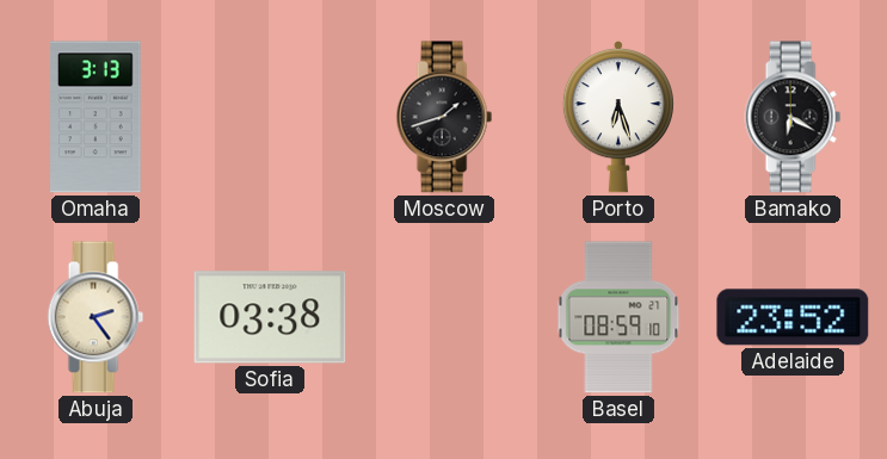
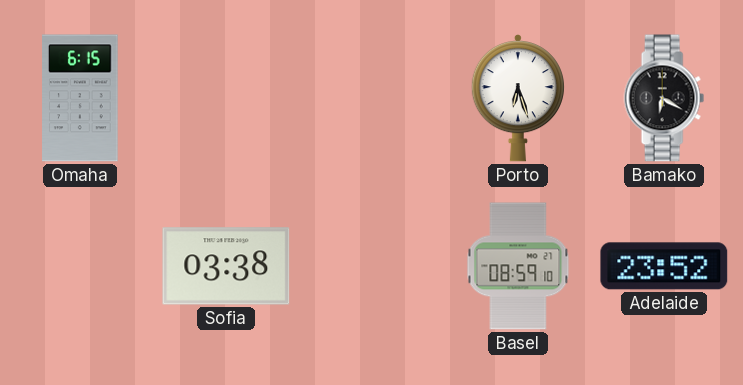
Omaha: 3:13 -> 6:15
Moscow: 1:42 -> none
Abuja: 2:24 -> none
